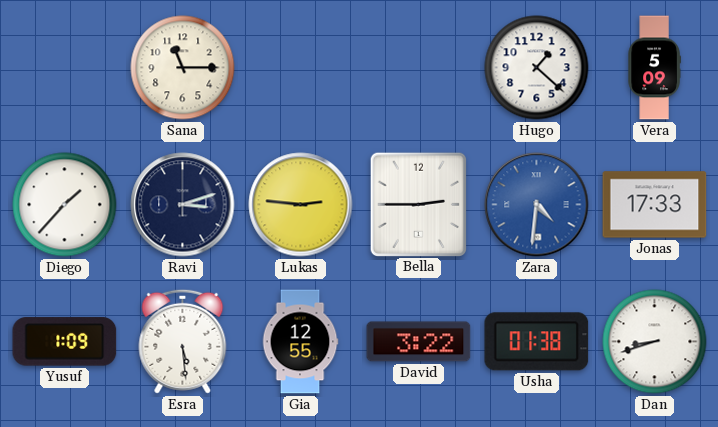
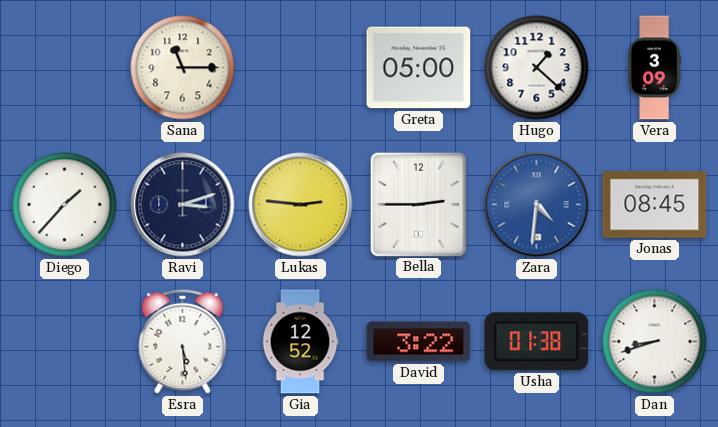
Greta: none -> 05:00
Vera: 5:09 -> 3:09
Jonas: 17:33 -> 08:45
Yusuf: 1:09 -> none
Gia: 12:55 -> 12:52
